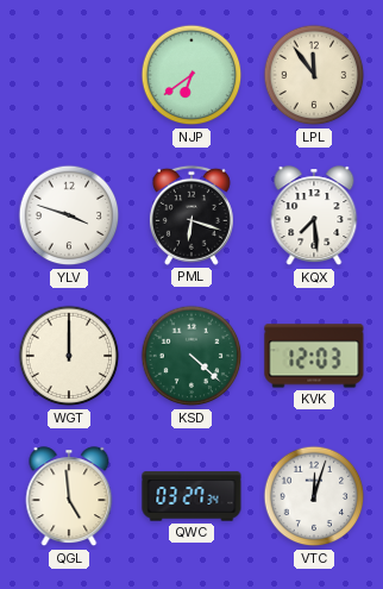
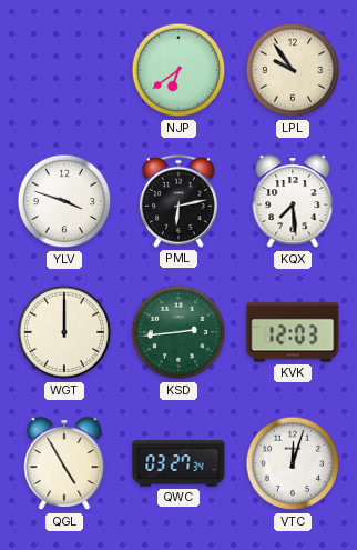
LPL: 11:54 -> 9:54
PML: 6:18 -> 6:13
KSD: 4:22 -> 2:44
QGL: 4:59 -> 4:55
